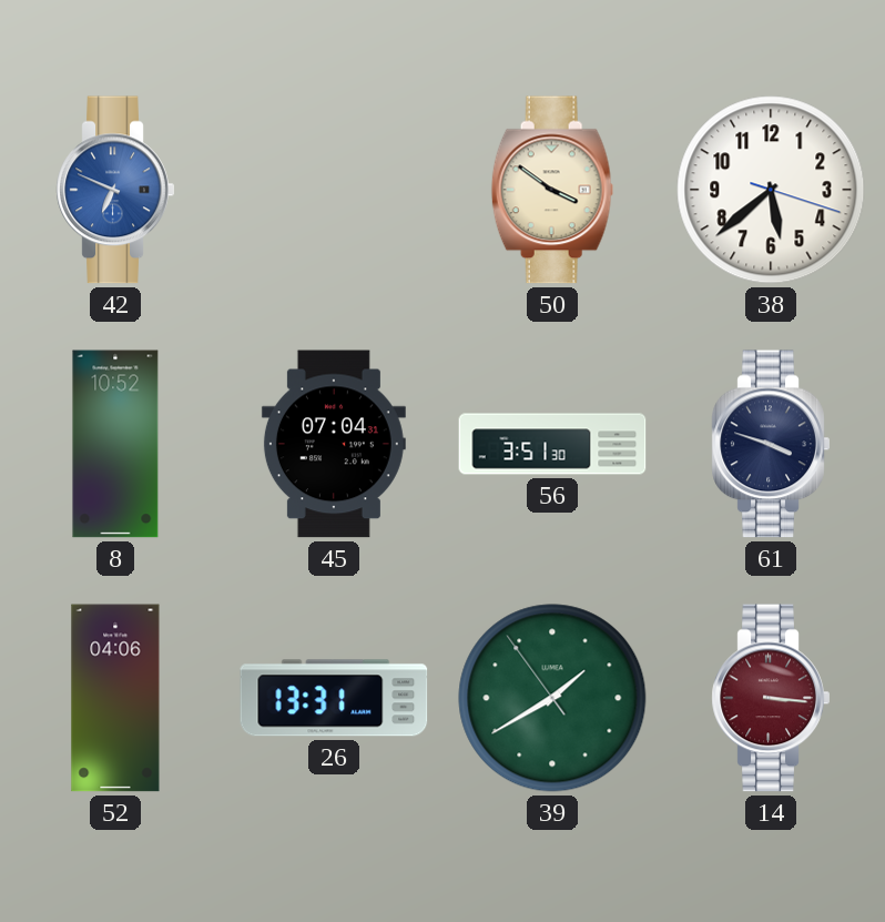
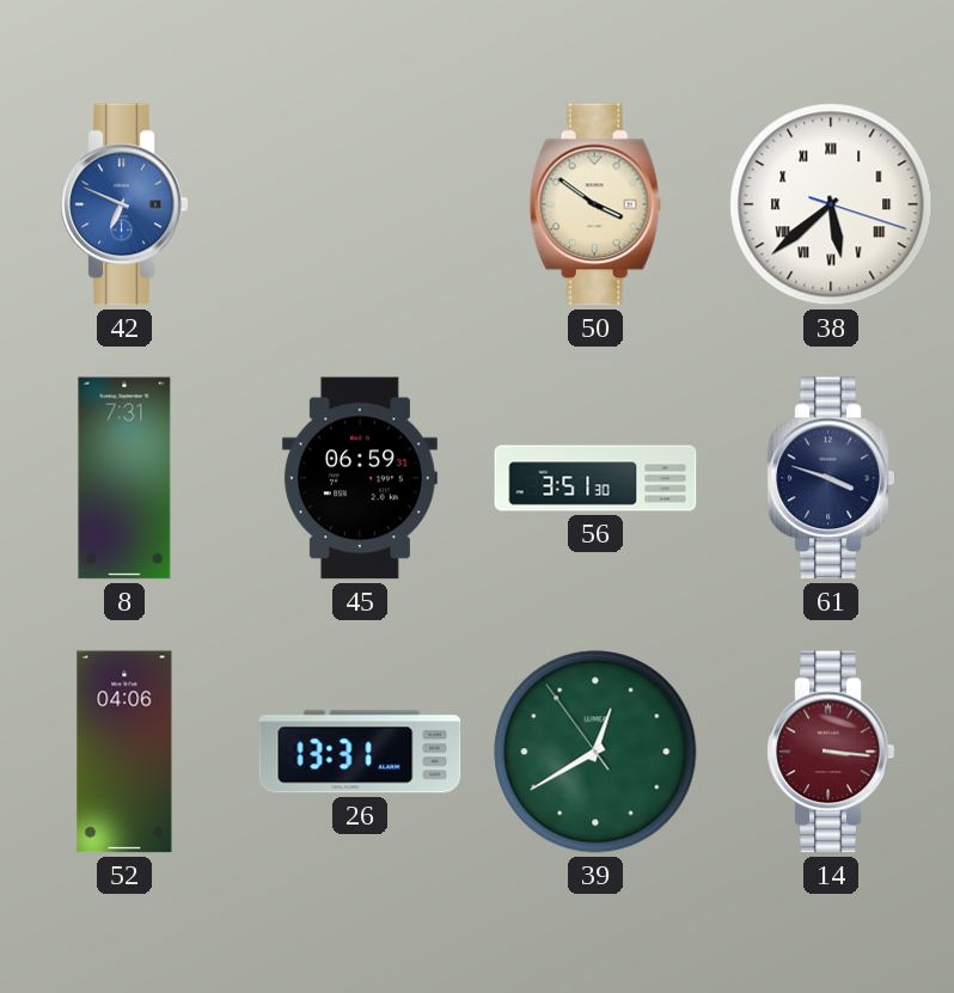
38 numerals: Arabic -> Roman
8: 10:52 -> 7:31
45: 07:04 -> 06:59
39: 1:39 -> 12:39
